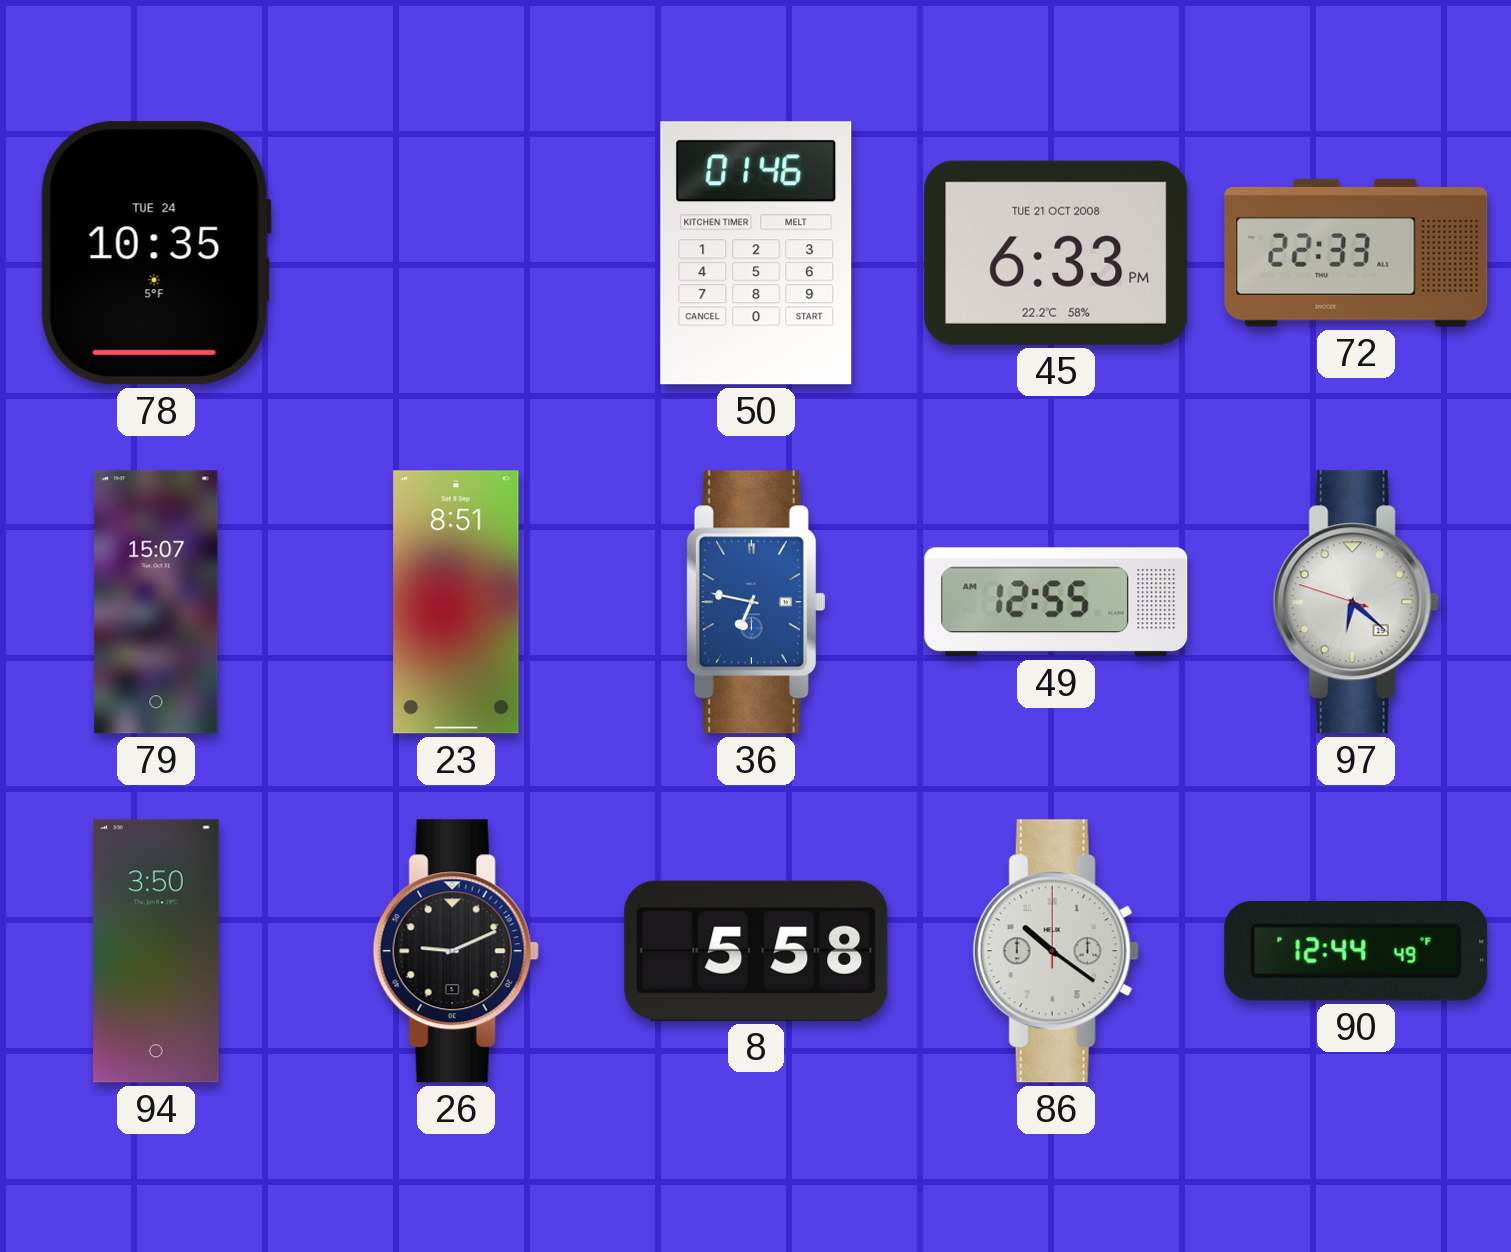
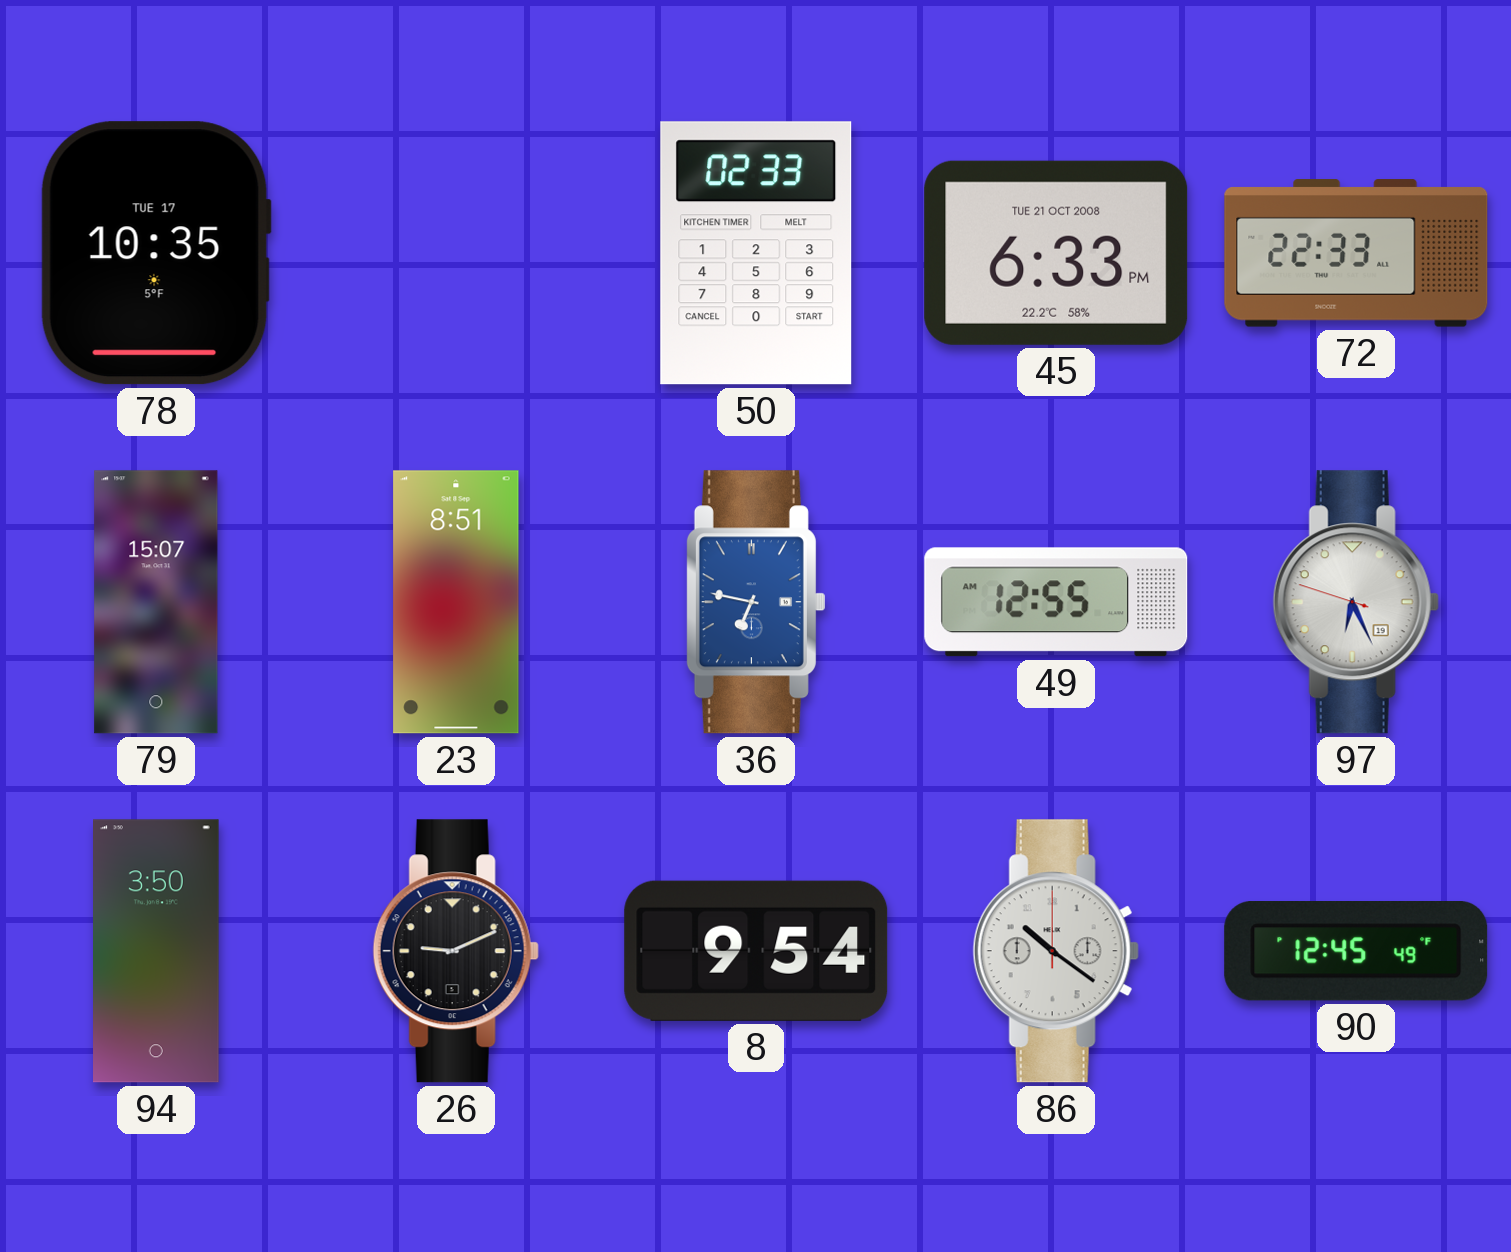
78 date: TUE 24 -> TUE 17
50: 01:46 -> 02:33
97: 6:21 -> 6:25
8: 5:58 -> 9:54
90: 12:44 -> 12:45
